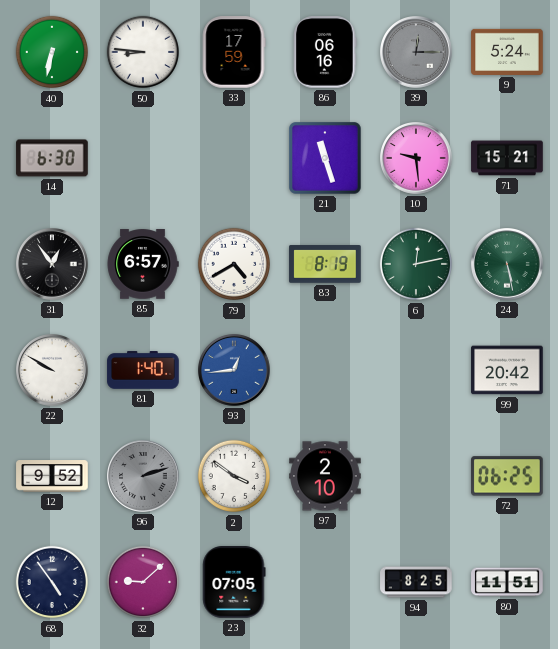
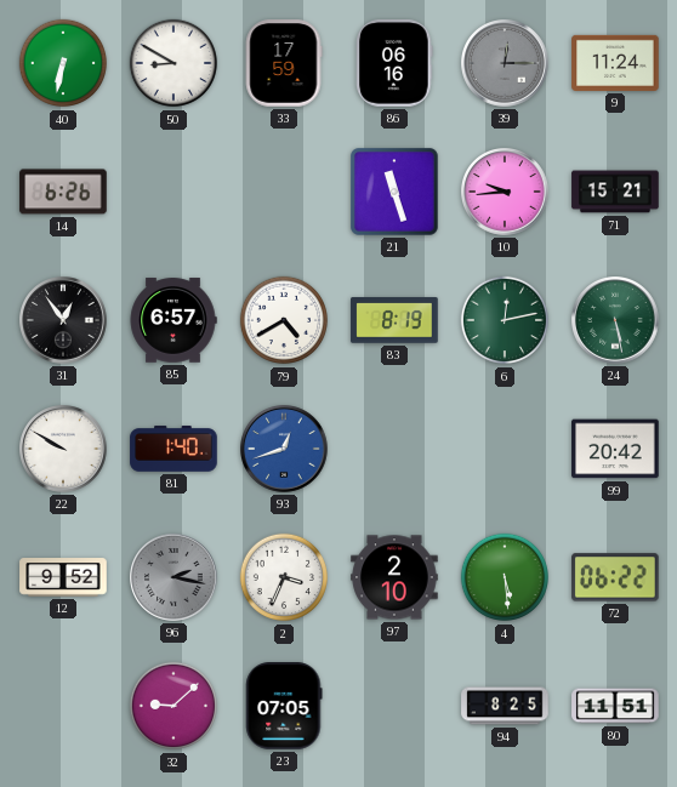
50: 8:46 -> 8:50
9: 5:24 -> 11:24
14: 6:30 -> 6:26
10: 9:29 -> 9:44
93: 12:44 -> 12:42
96: 2:12 -> 2:17
2: 3:51 -> 3:34
4: none -> 5:29
72: 06:25 -> 06:22
68: 4:54 -> none
